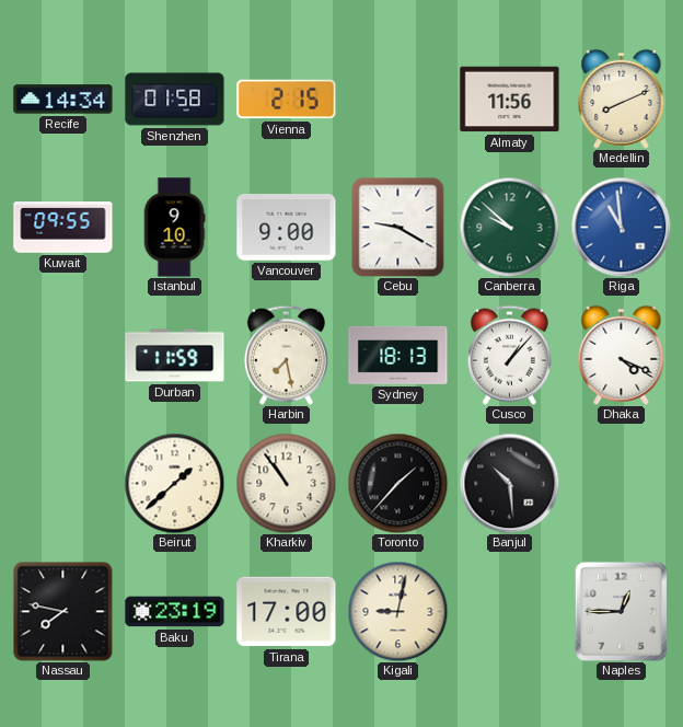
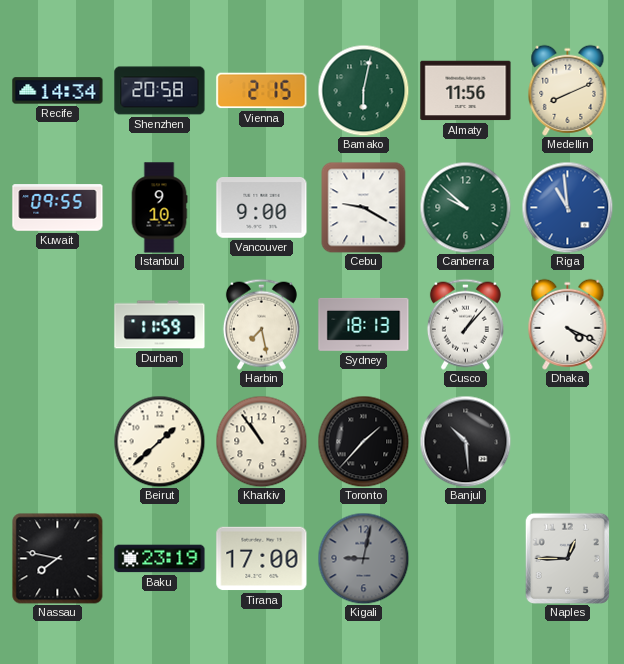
Shenzhen: 01:58 -> 20:58
Bamako: none -> 6:02
Kigali dial: cream -> grey
